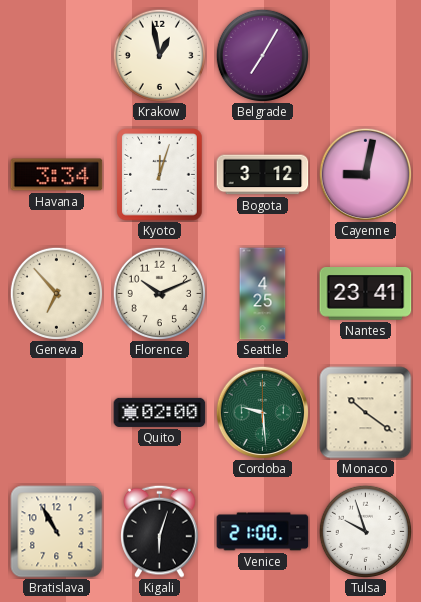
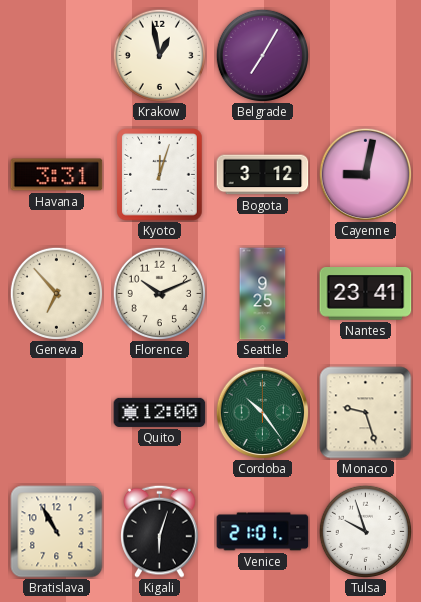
Havana: 3:34 -> 3:31
Seattle: 4:25 -> 9:25
Quito: 02:00 -> 12:00
Cordoba: 9:29 -> 10:24
Monaco: 10:21 -> 9:27
Venice: 21:00 -> 21:01
